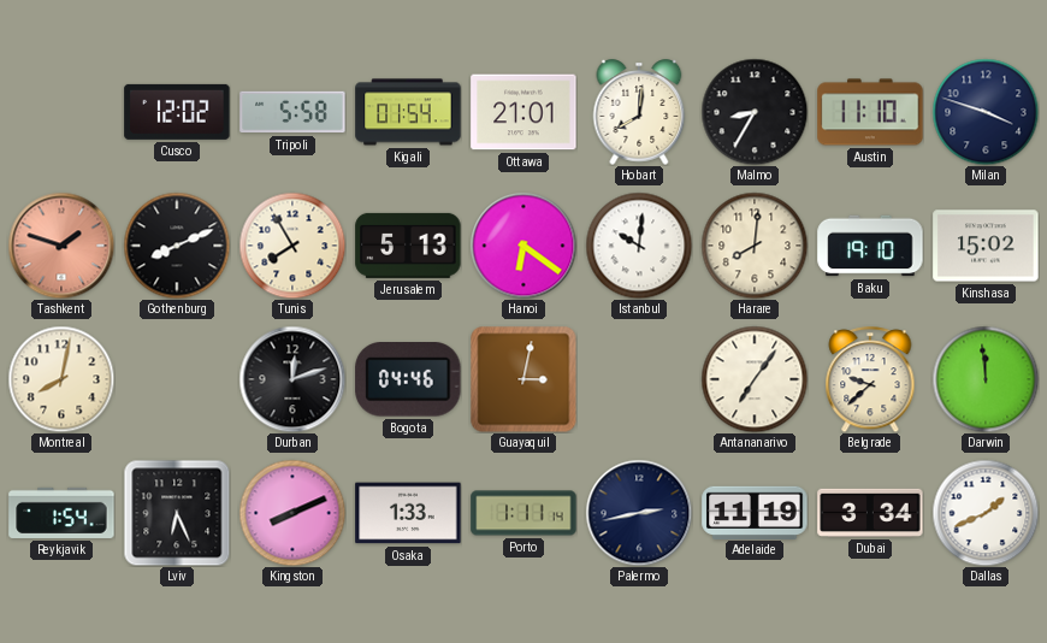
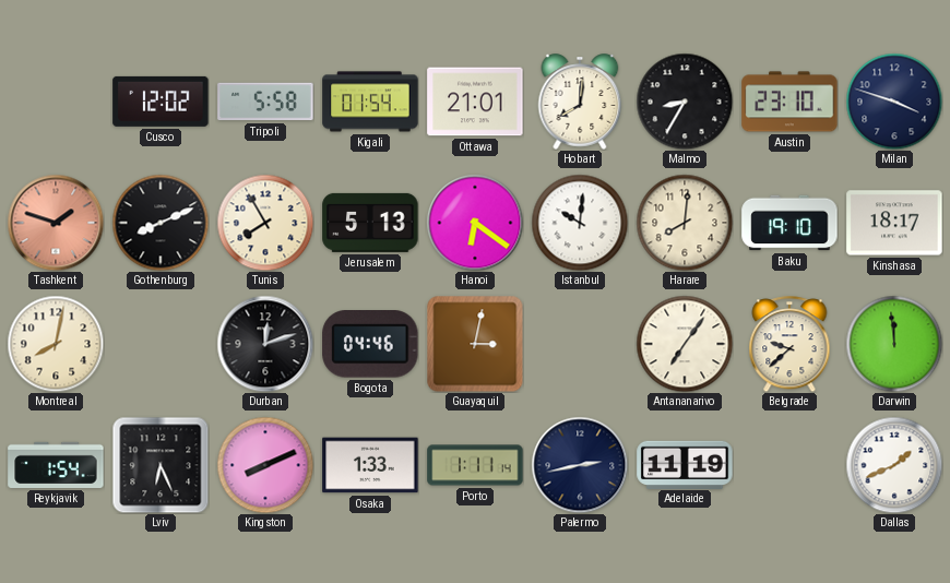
Austin: 11:10 -> 23:10
Kinshasa: 15:02 -> 18:17
Dubai: 3:34 -> none
